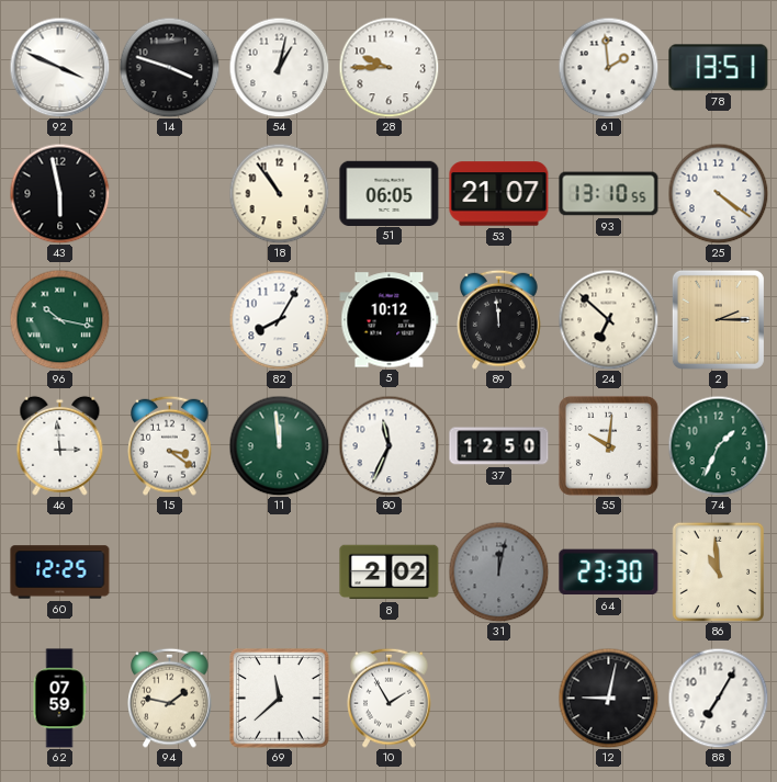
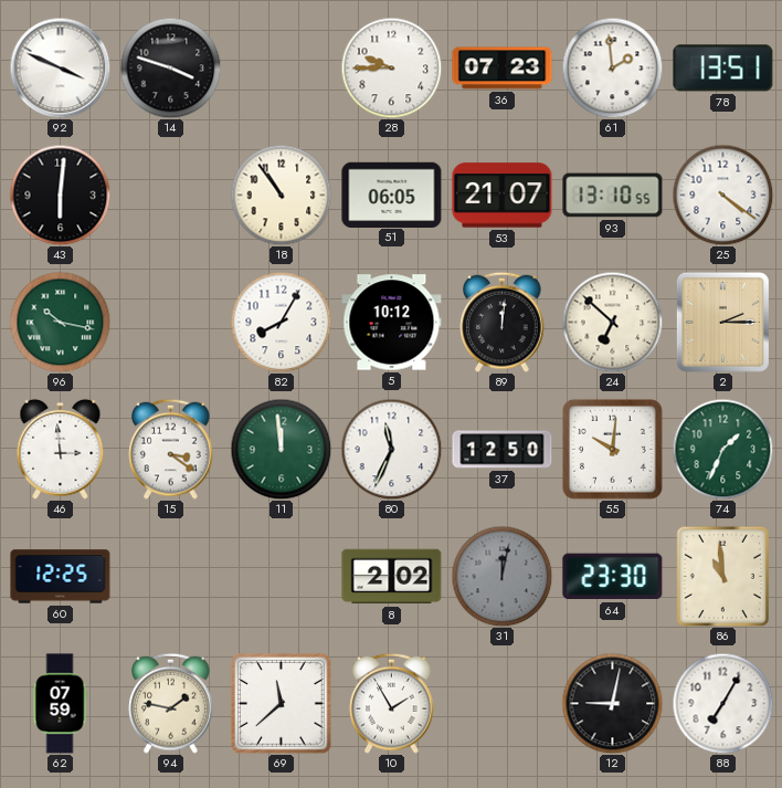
54: 1:02 -> none
36: none -> 07:23
43: 5:58 -> 6:01
89: 11:59 -> 12:01
